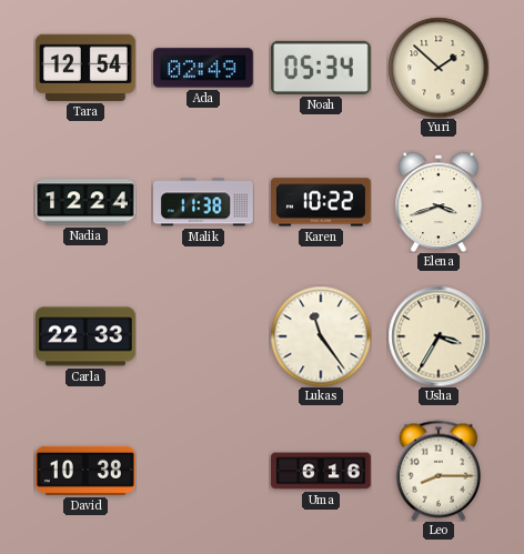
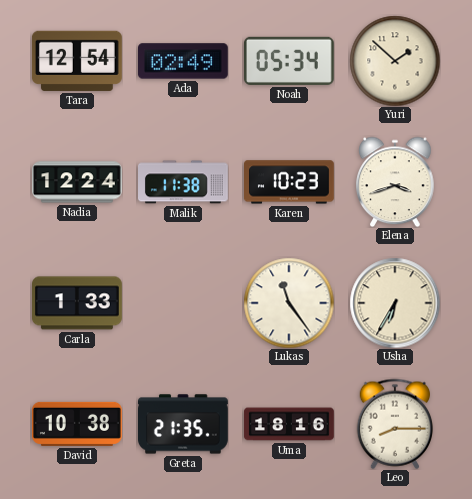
Karen: 10:22 -> 10:23
Carla: 22:33 -> 1:33
Usha: 3:35 -> 6:35
Greta: none -> 21:35
Uma: 6:16 -> 18:16
